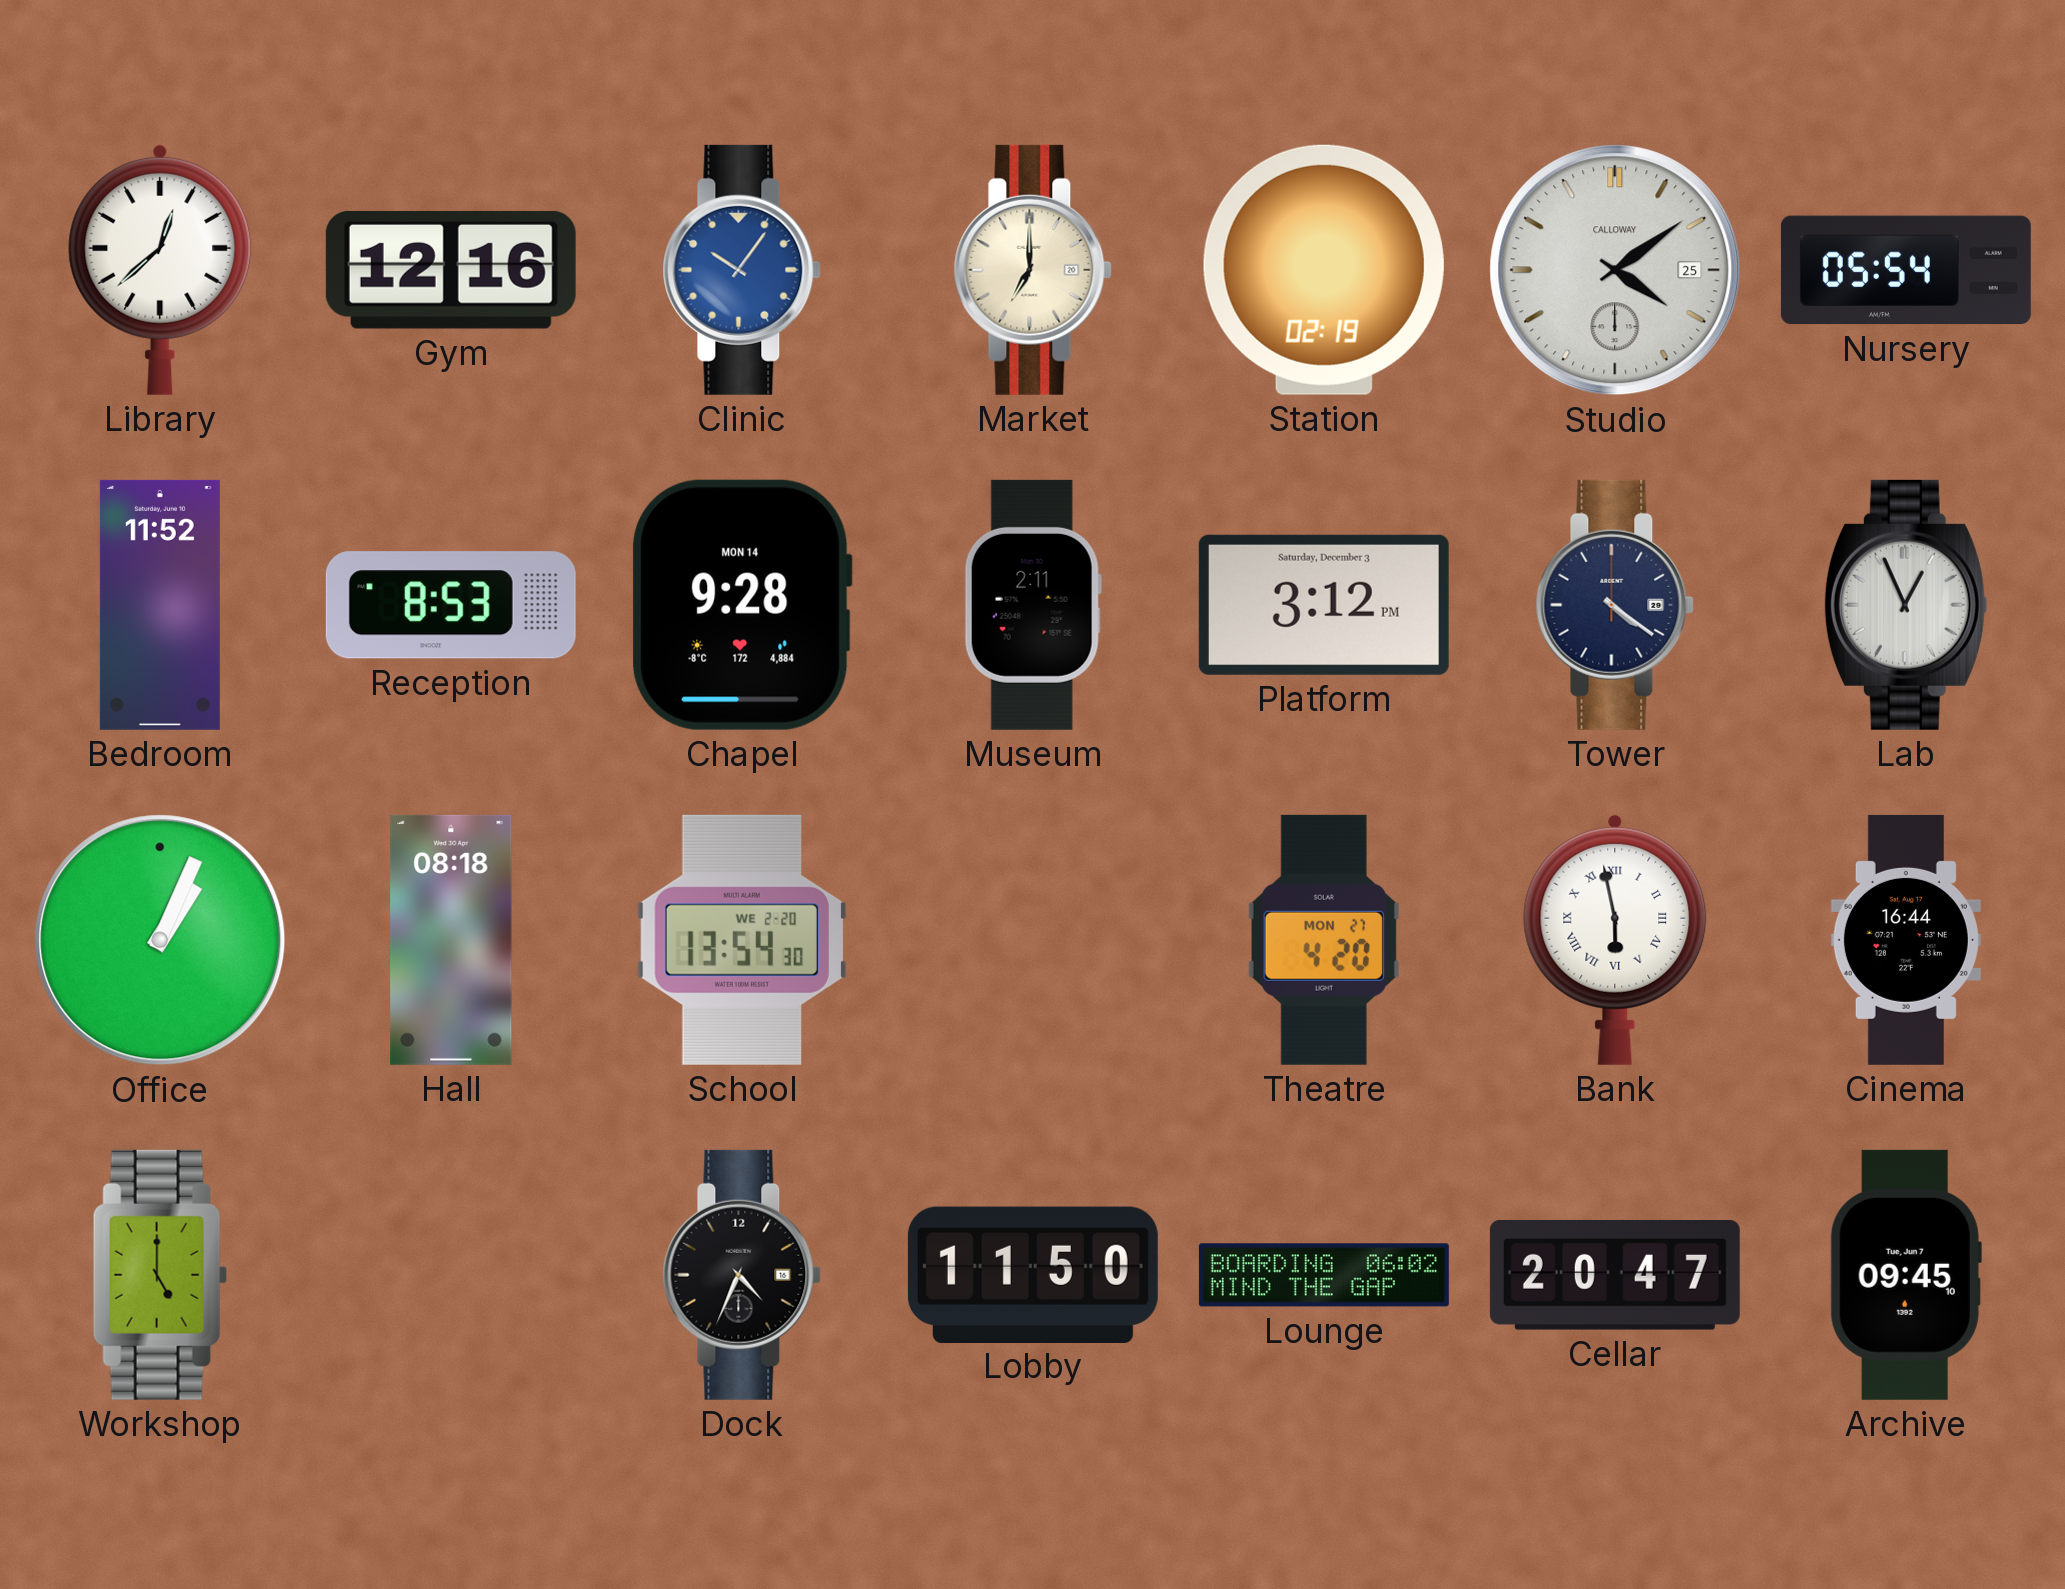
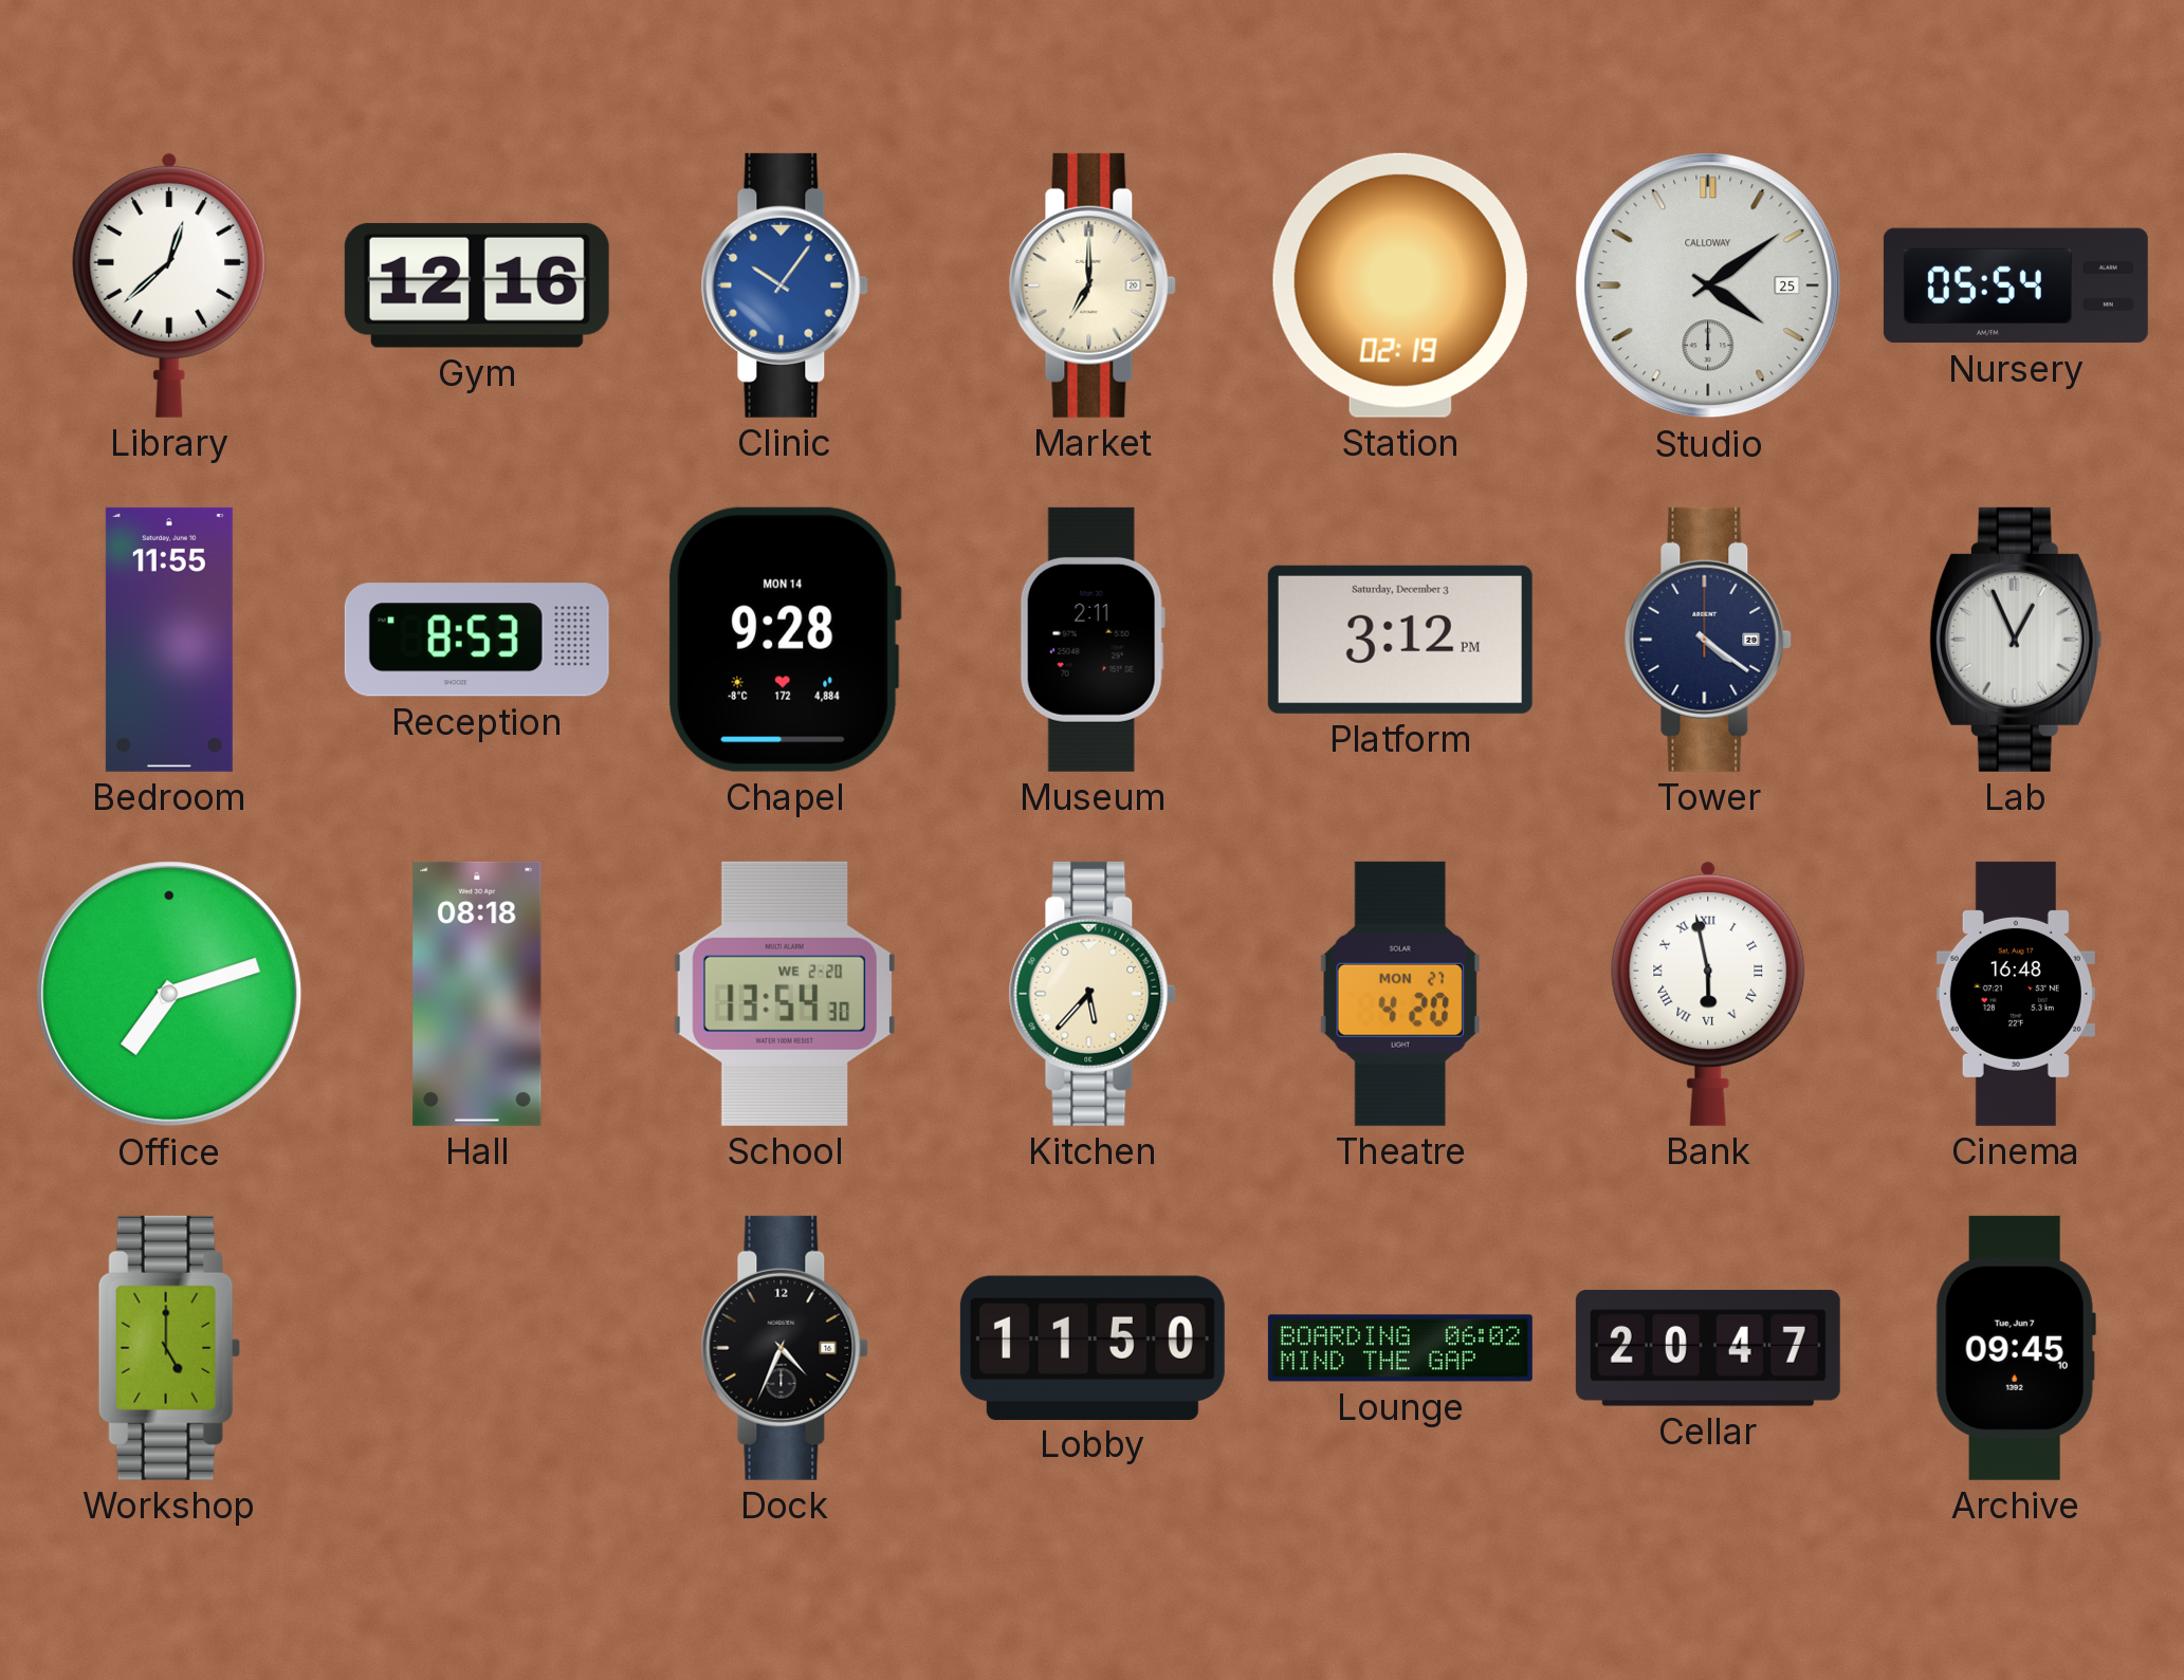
Bedroom: 11:52 -> 11:55
Office: 1:04 -> 7:12
Kitchen: none -> 5:37
Cinema: 16:44 -> 16:48
